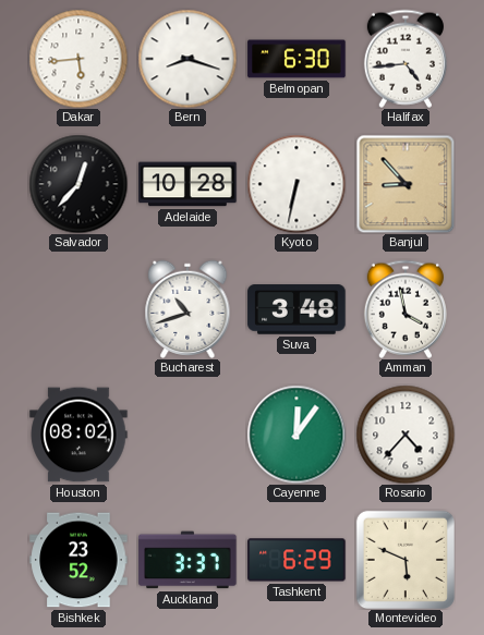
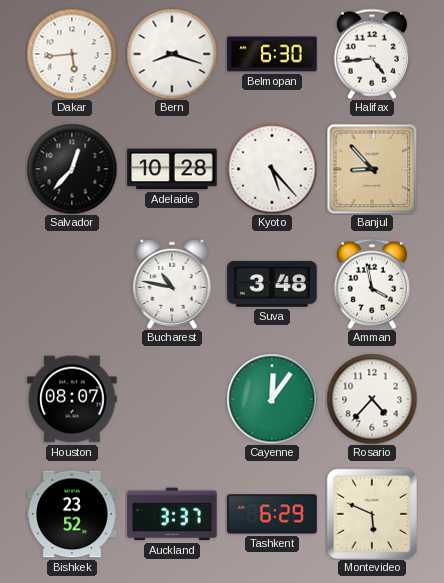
Kyoto: 6:32 -> 5:23
Bucharest: 10:42 -> 10:47
Houston: 08:02 -> 08:07
